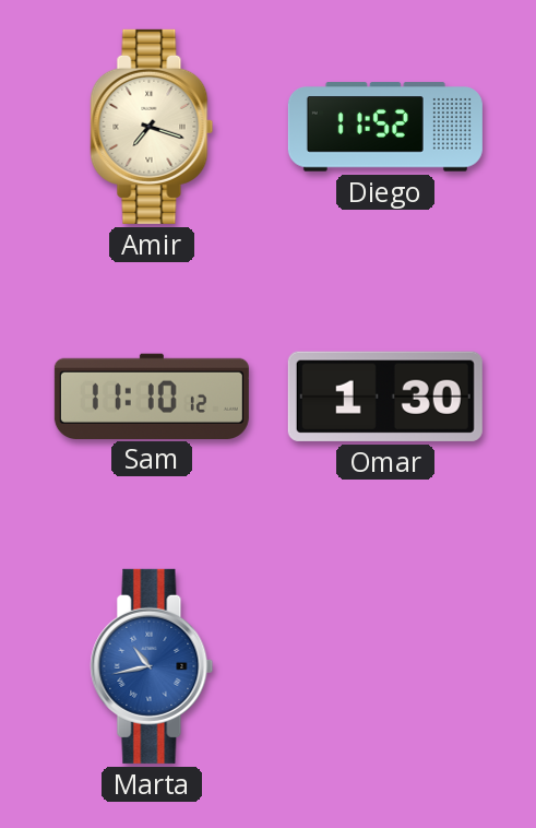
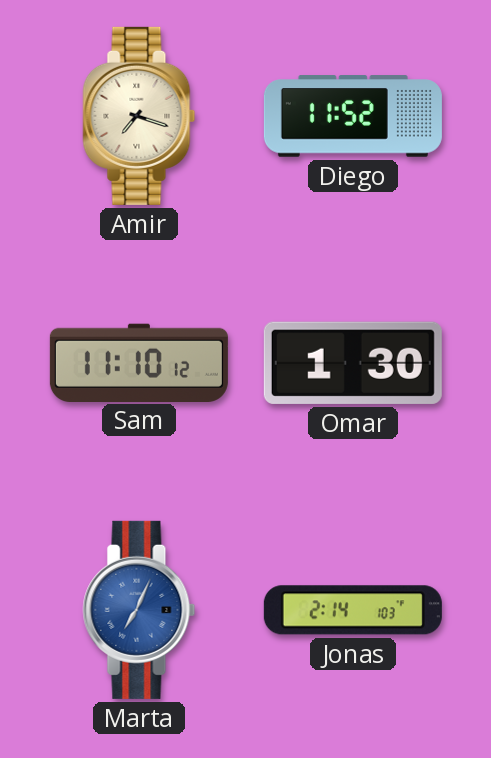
Marta: 10:43 -> 7:04
Jonas: none -> 2:14
